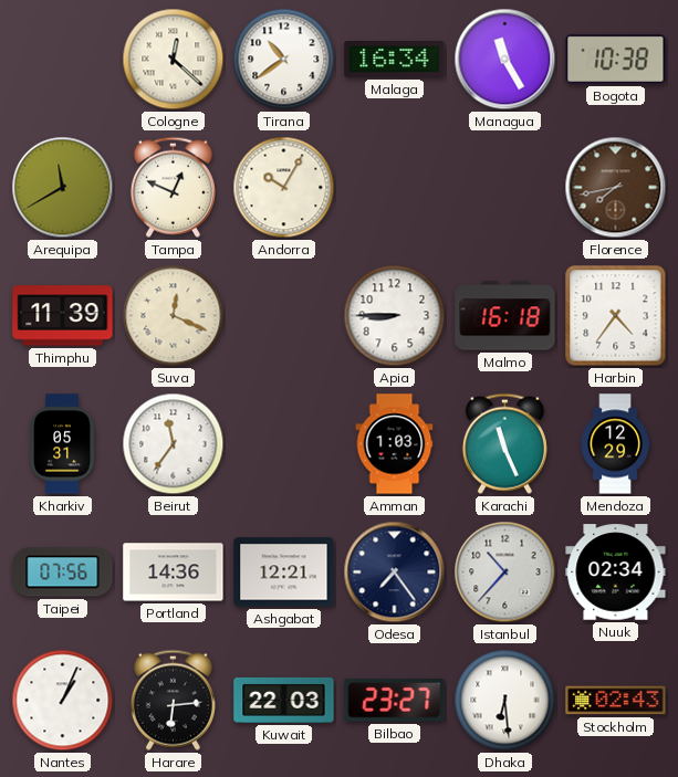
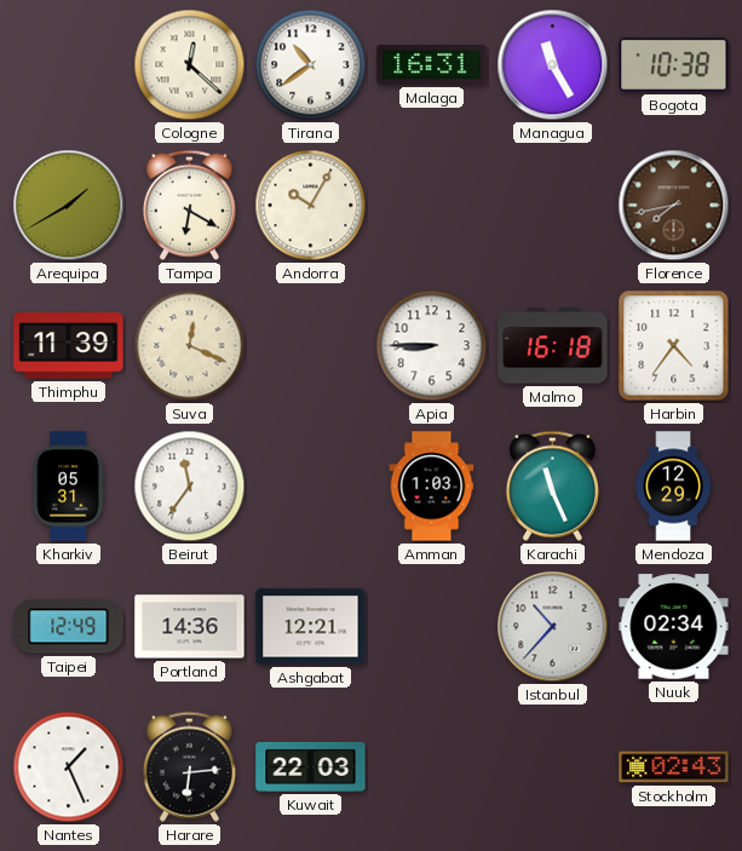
Malaga: 16:34 -> 16:31
Arequipa: 11:40 -> 1:40
Tampa: 12:49 -> 6:20
Taipei: 07:56 -> 12:49
Odesa: 7:24 -> none
Nantes: 1:04 -> 1:26
Bilbao: 23:27 -> none
Dhaka: 6:29 -> none
